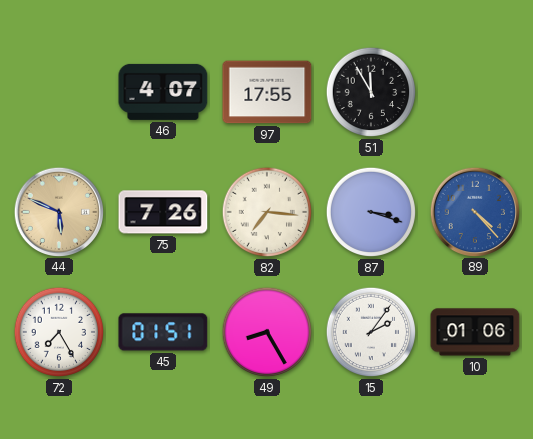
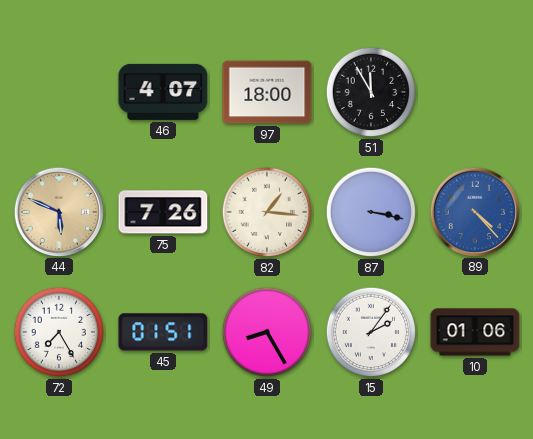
97: 17:55 -> 18:00
82: 7:16 -> 1:16
87: 3:18 -> 3:17
